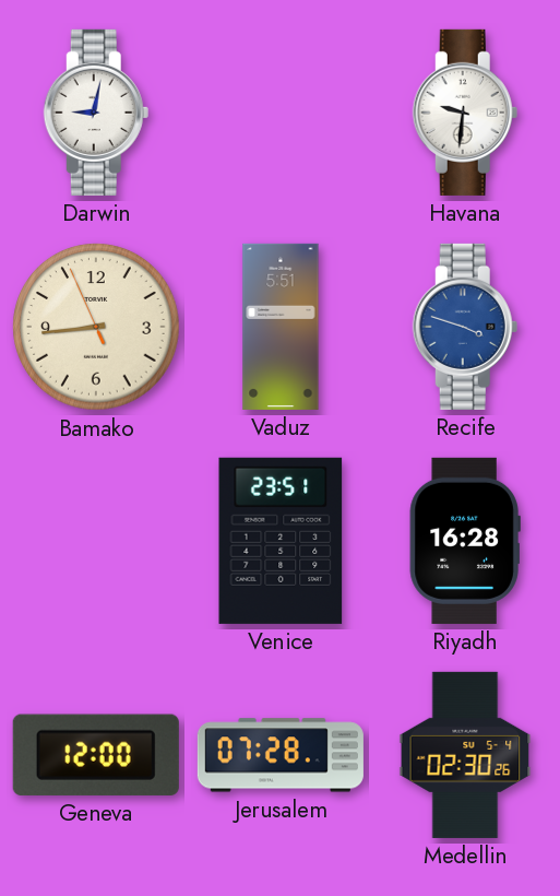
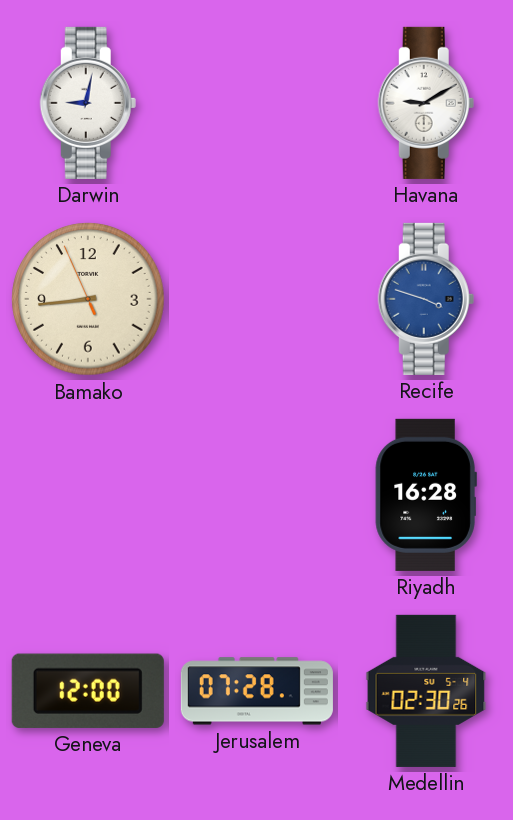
Havana: 9:31 -> 9:10
Vaduz: 5:51 -> none
Venice: 23:51 -> none
